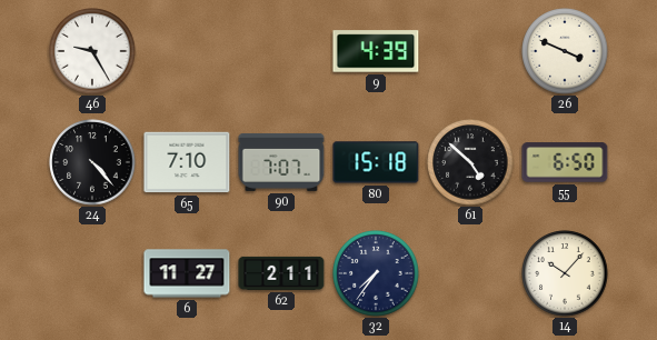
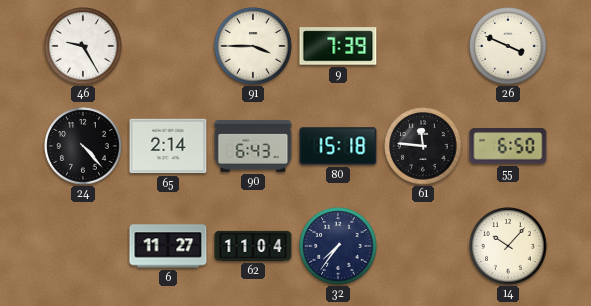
91: none -> 3:45
9: 4:39 -> 7:39
65: 7:10 -> 2:14
90: 7:07 -> 6:43
61: 4:52 -> 11:46
62: 2:11 -> 11:04
